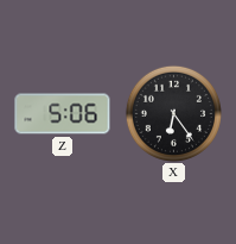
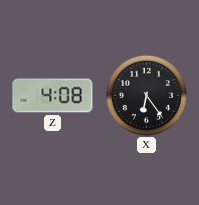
Z: 5:06 -> 4:08
